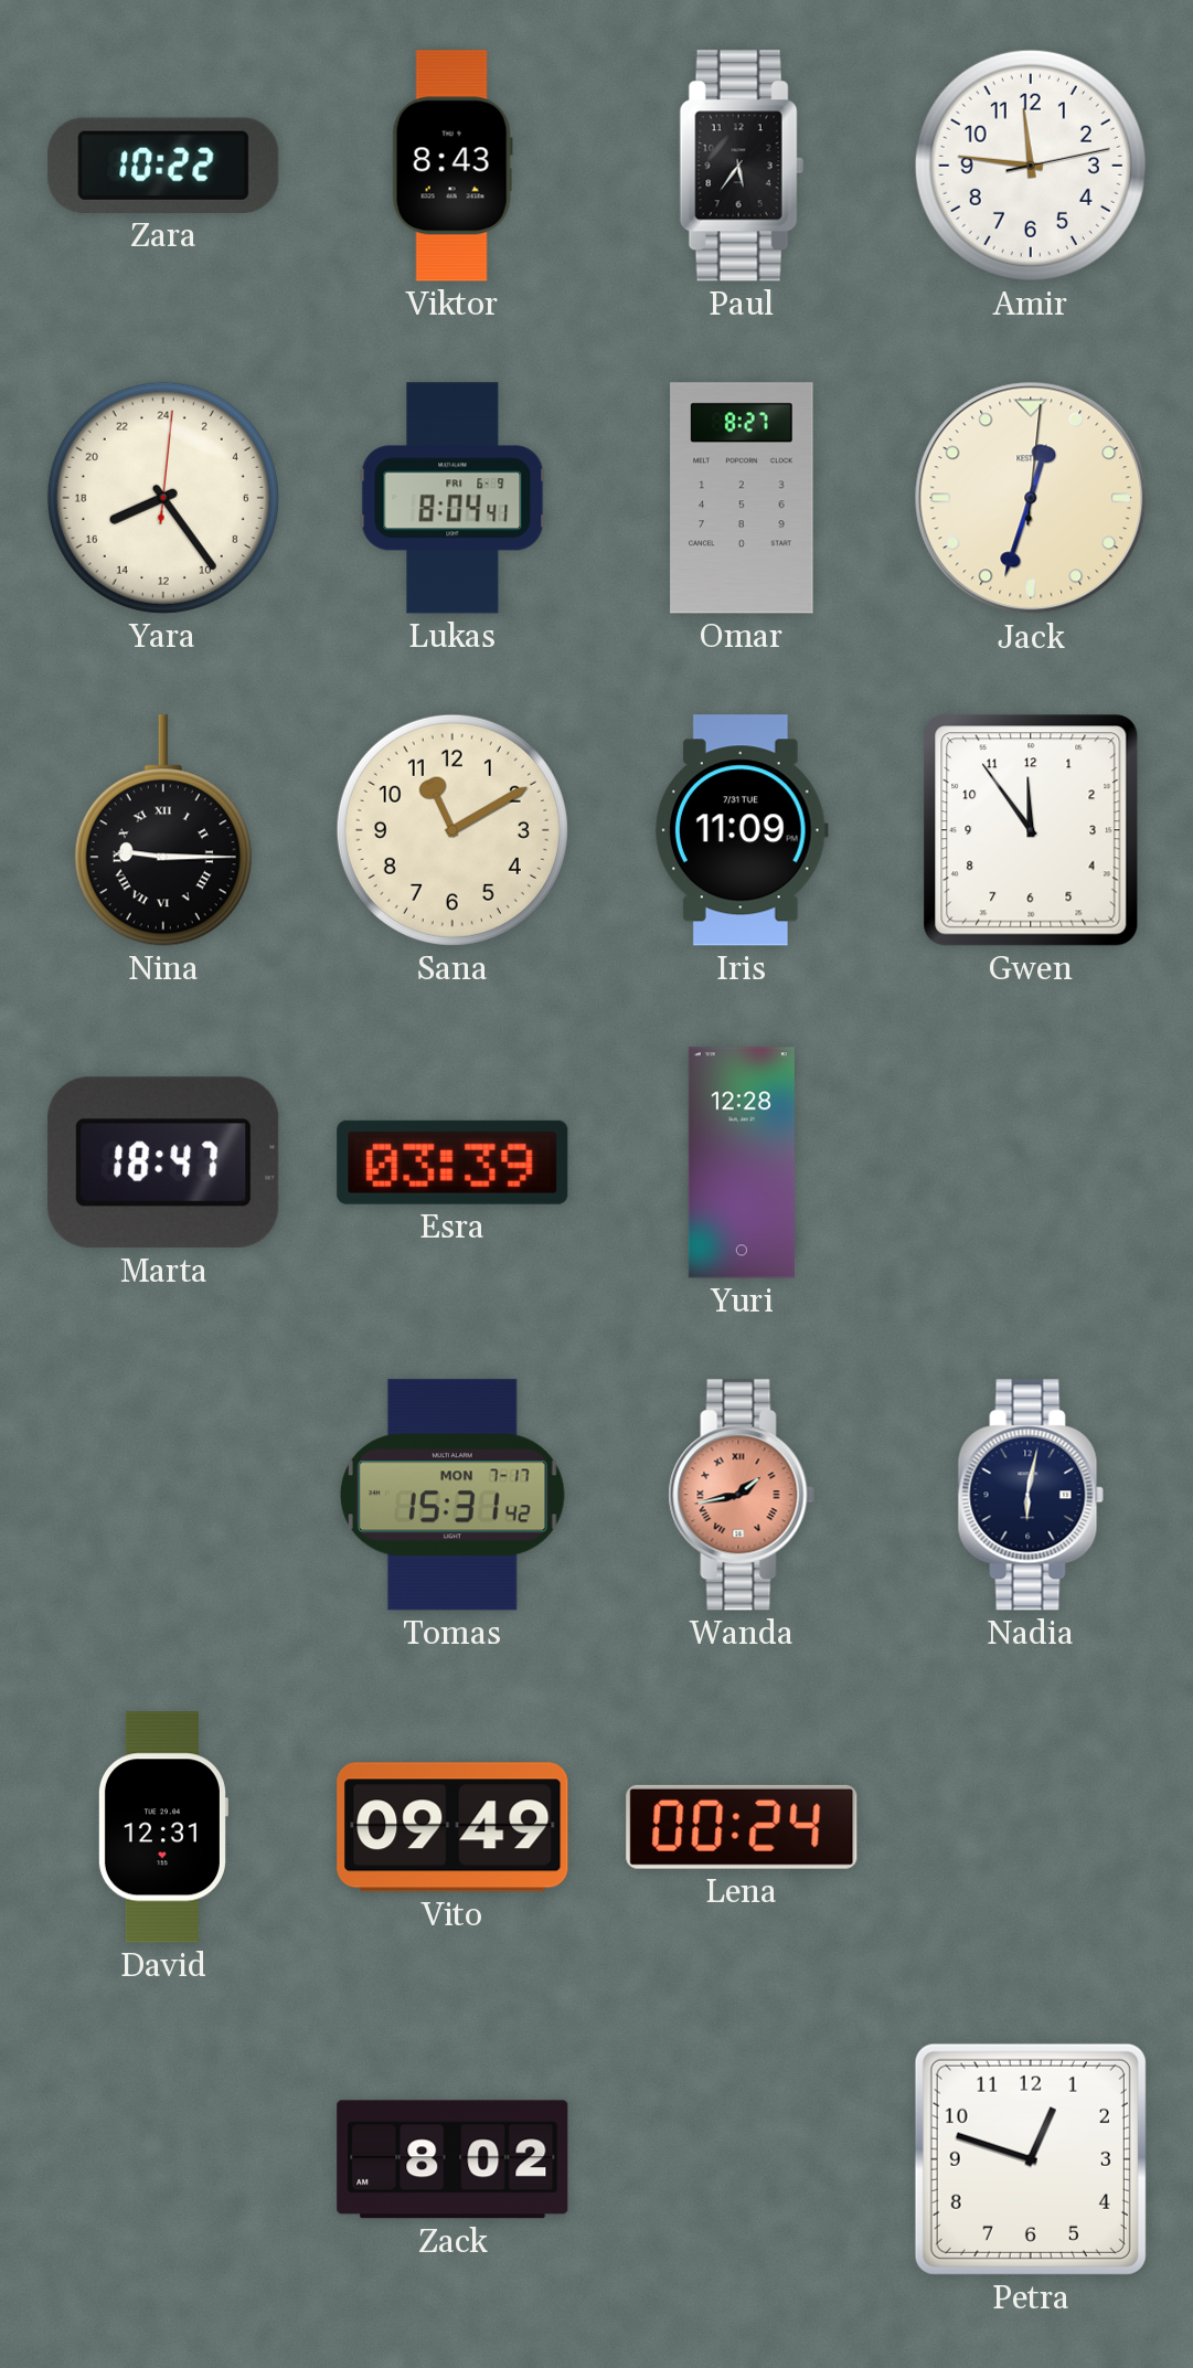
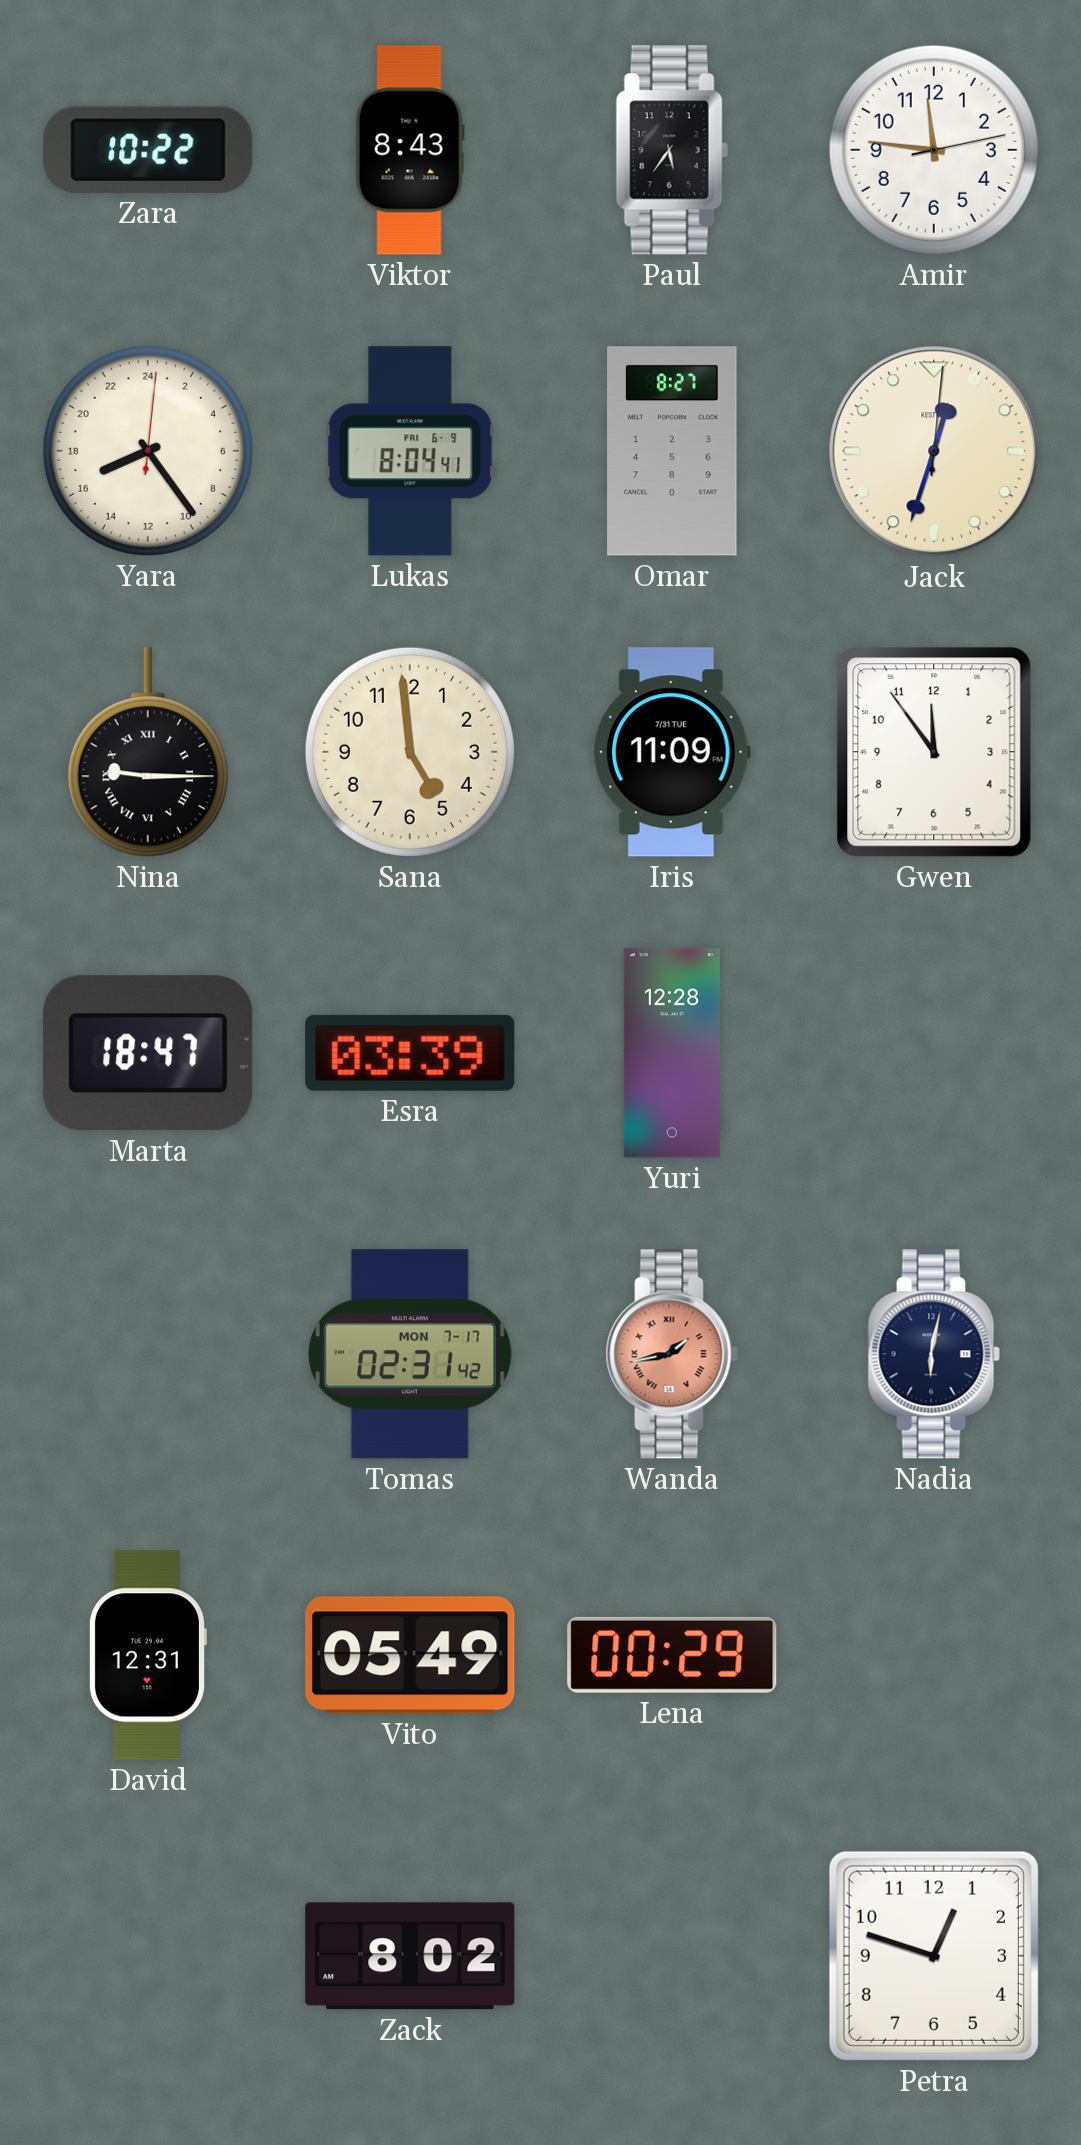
Sana: 11:10 -> 4:59
Tomas: 15:31 -> 02:31
Vito: 09:49 -> 05:49
Lena: 00:24 -> 00:29
